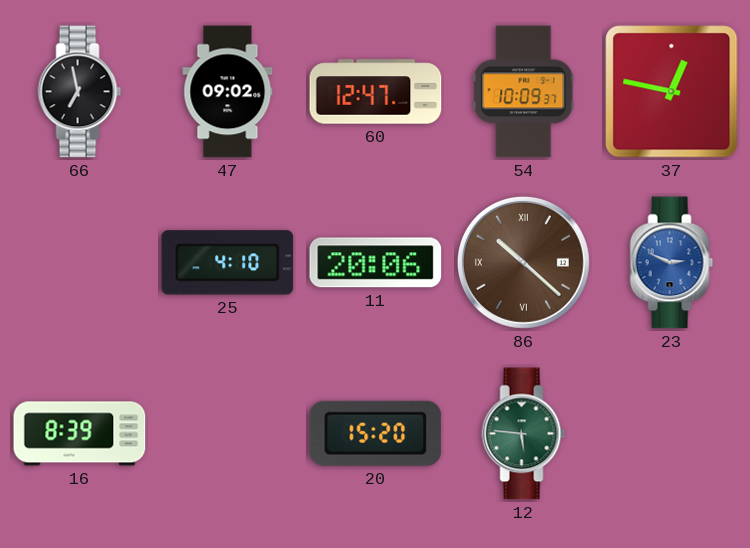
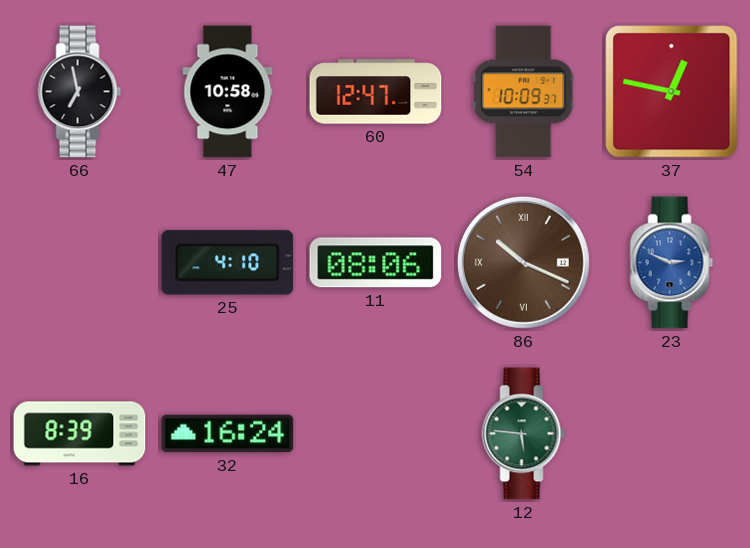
47: 09:02 -> 10:58
11: 20:06 -> 08:06
86: 10:22 -> 10:19
32: none -> 16:24
20: 15:20 -> none
